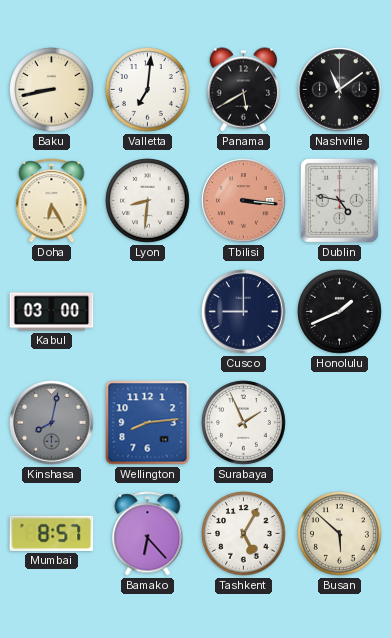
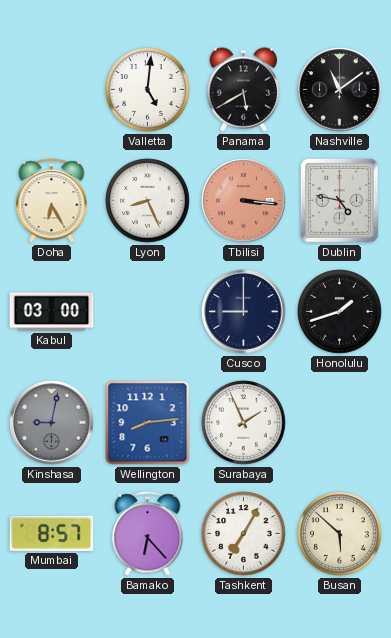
Baku: 8:43 -> none
Valletta: 7:01 -> 5:01
Lyon: 8:31 -> 8:26
Honolulu: 1:41 -> 1:42
Kinshasa: 8:02 -> 9:02
Tashkent: 5:05 -> 7:05
